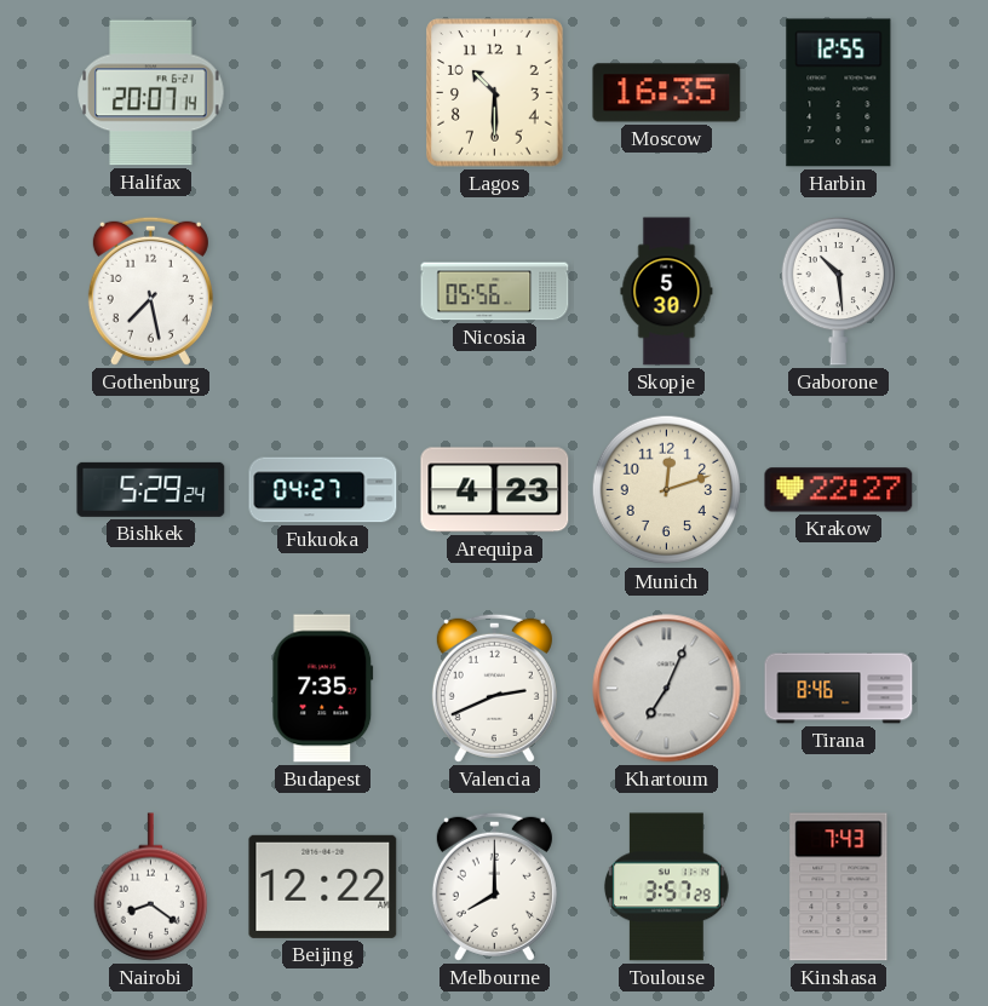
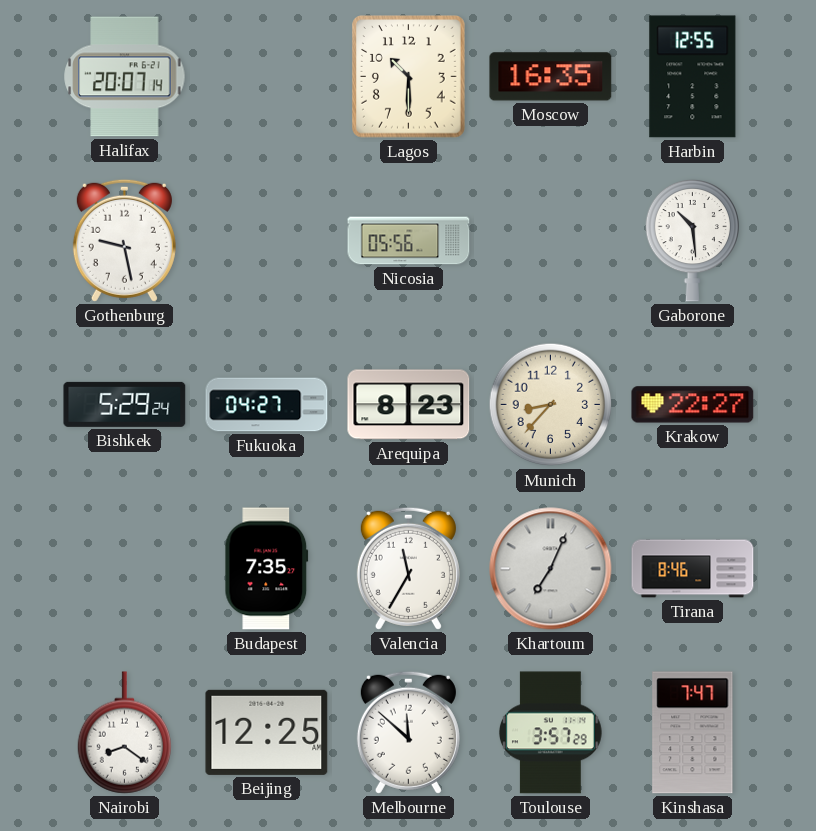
Gothenburg: 7:28 -> 9:28
Skopje: 5:30 -> none
Arequipa: 4:23 -> 8:23
Munich: 12:12 -> 8:37
Valencia: 2:41 -> 11:35
Beijing: 12:22 -> 12:25
Melbourne: 8:00 -> 11:52
Kinshasa: 7:43 -> 7:47
